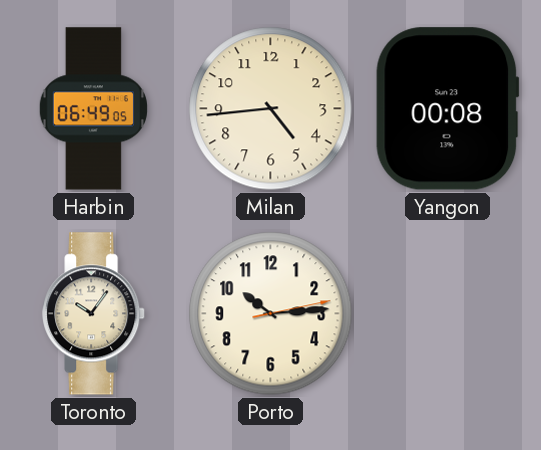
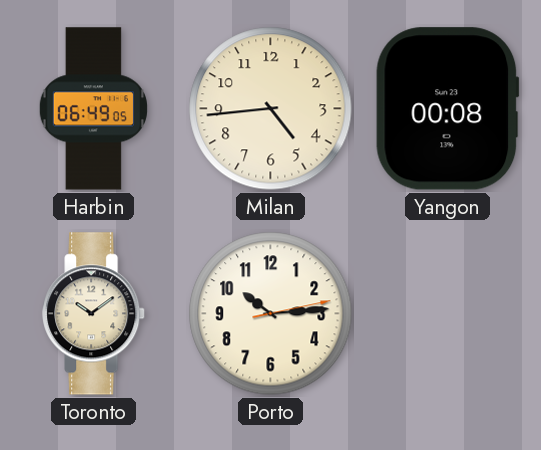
Toronto: 10:06 -> 10:09
